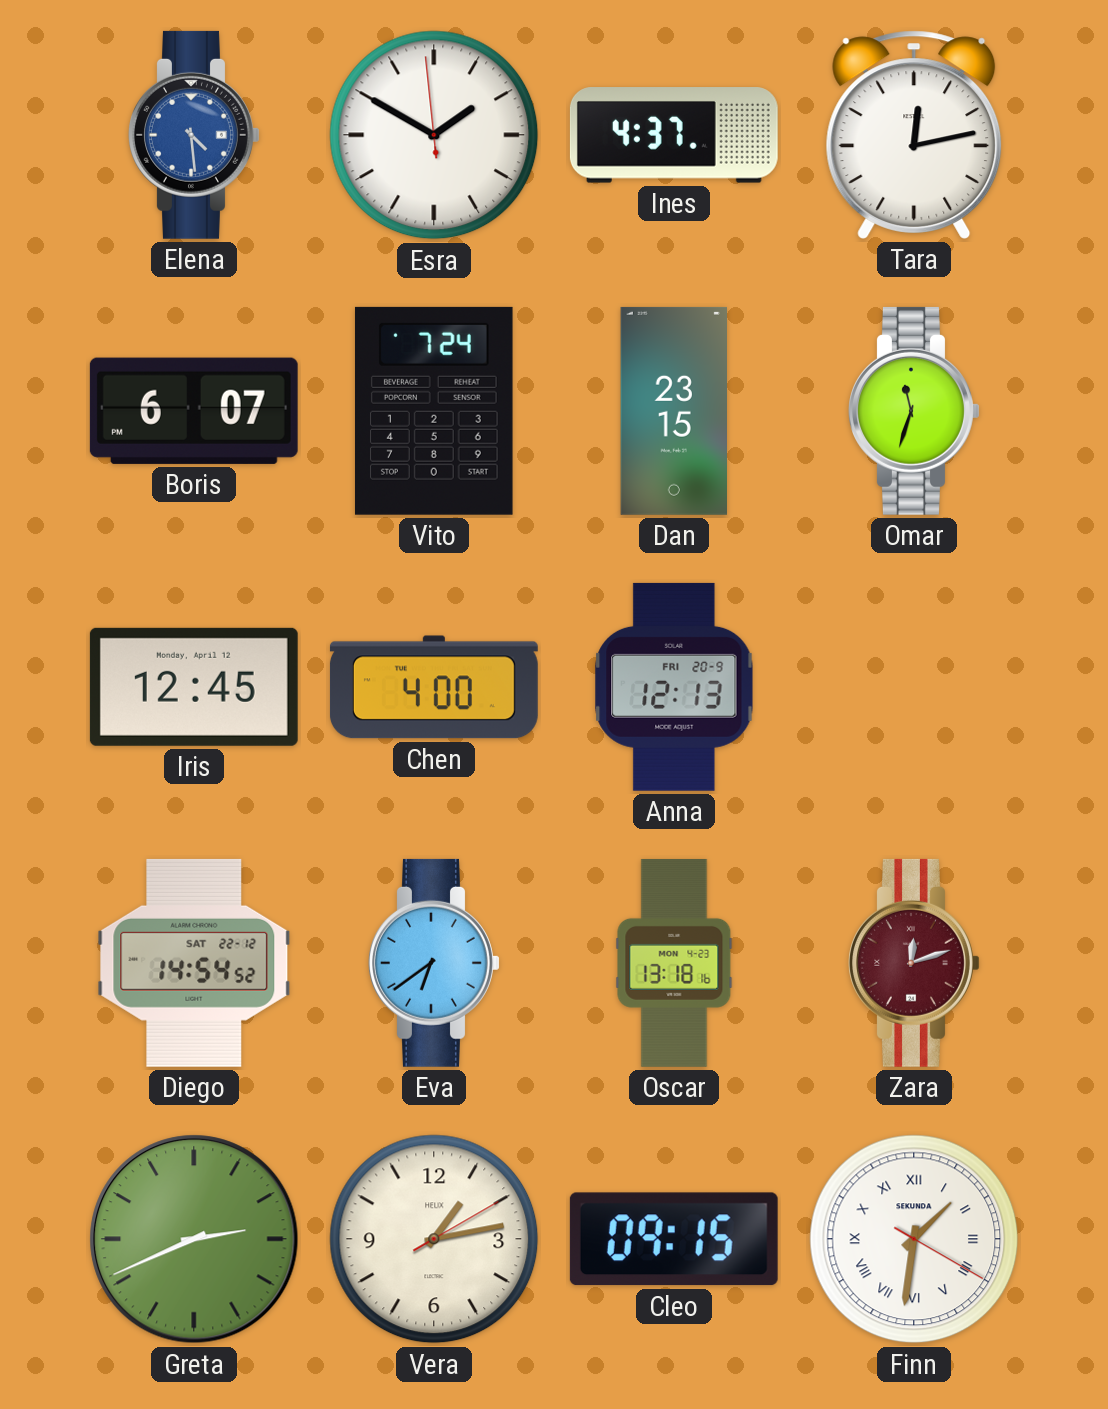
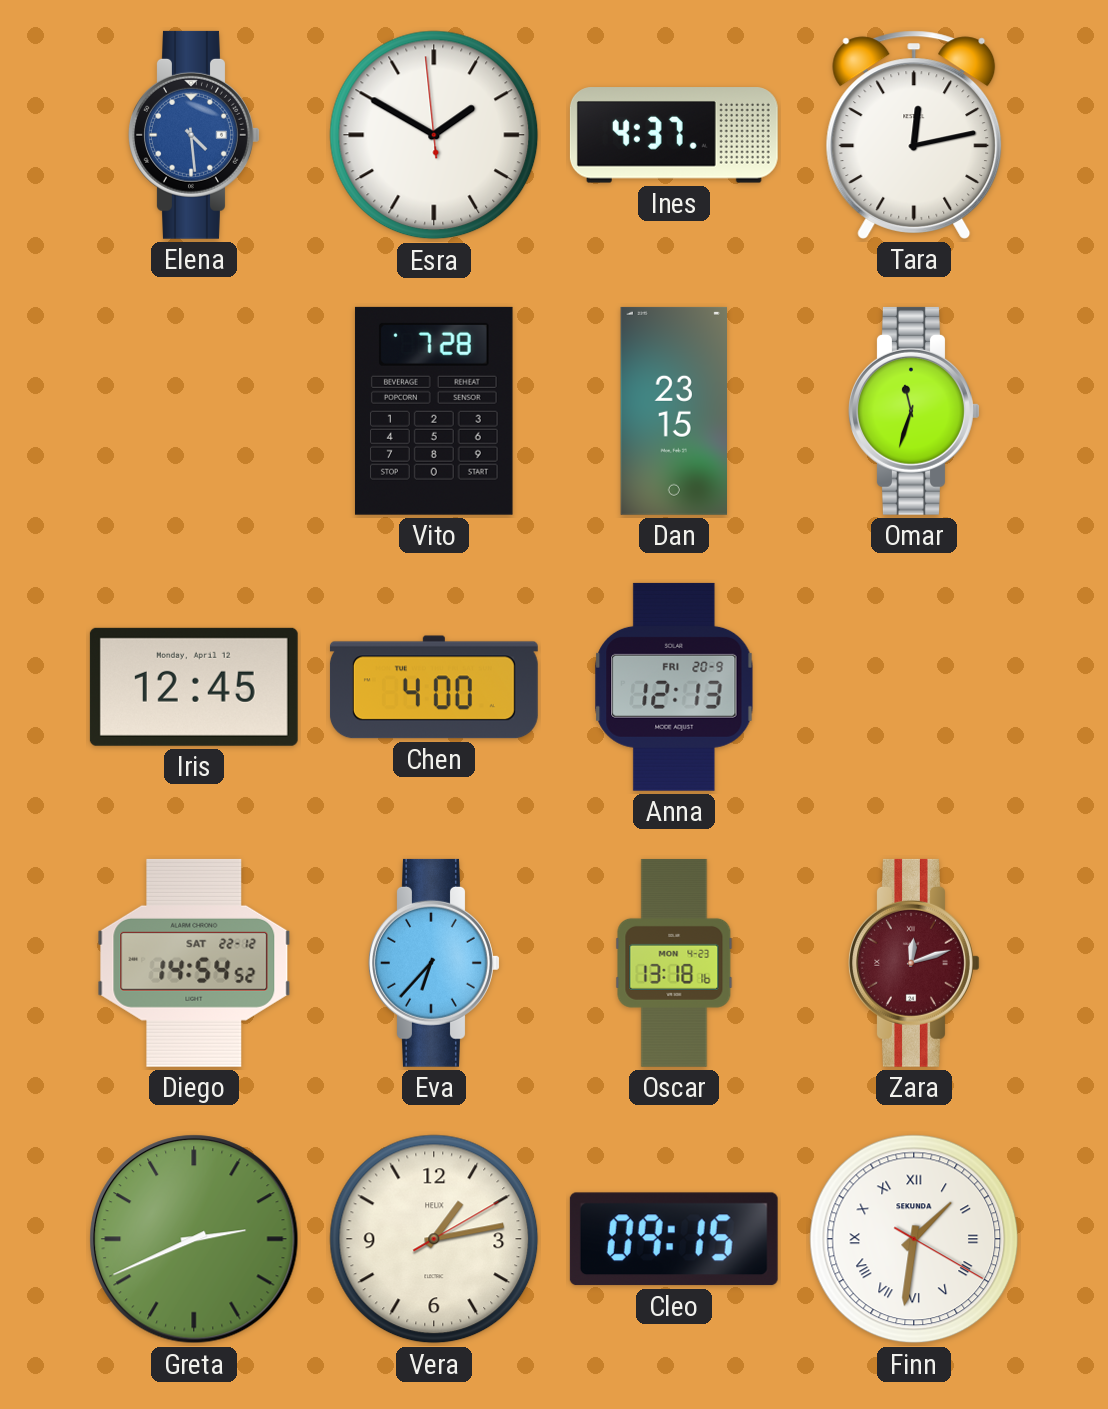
Boris: 6:07 -> none
Vito: 7:24 -> 7:28
Eva: 6:39 -> 6:37
